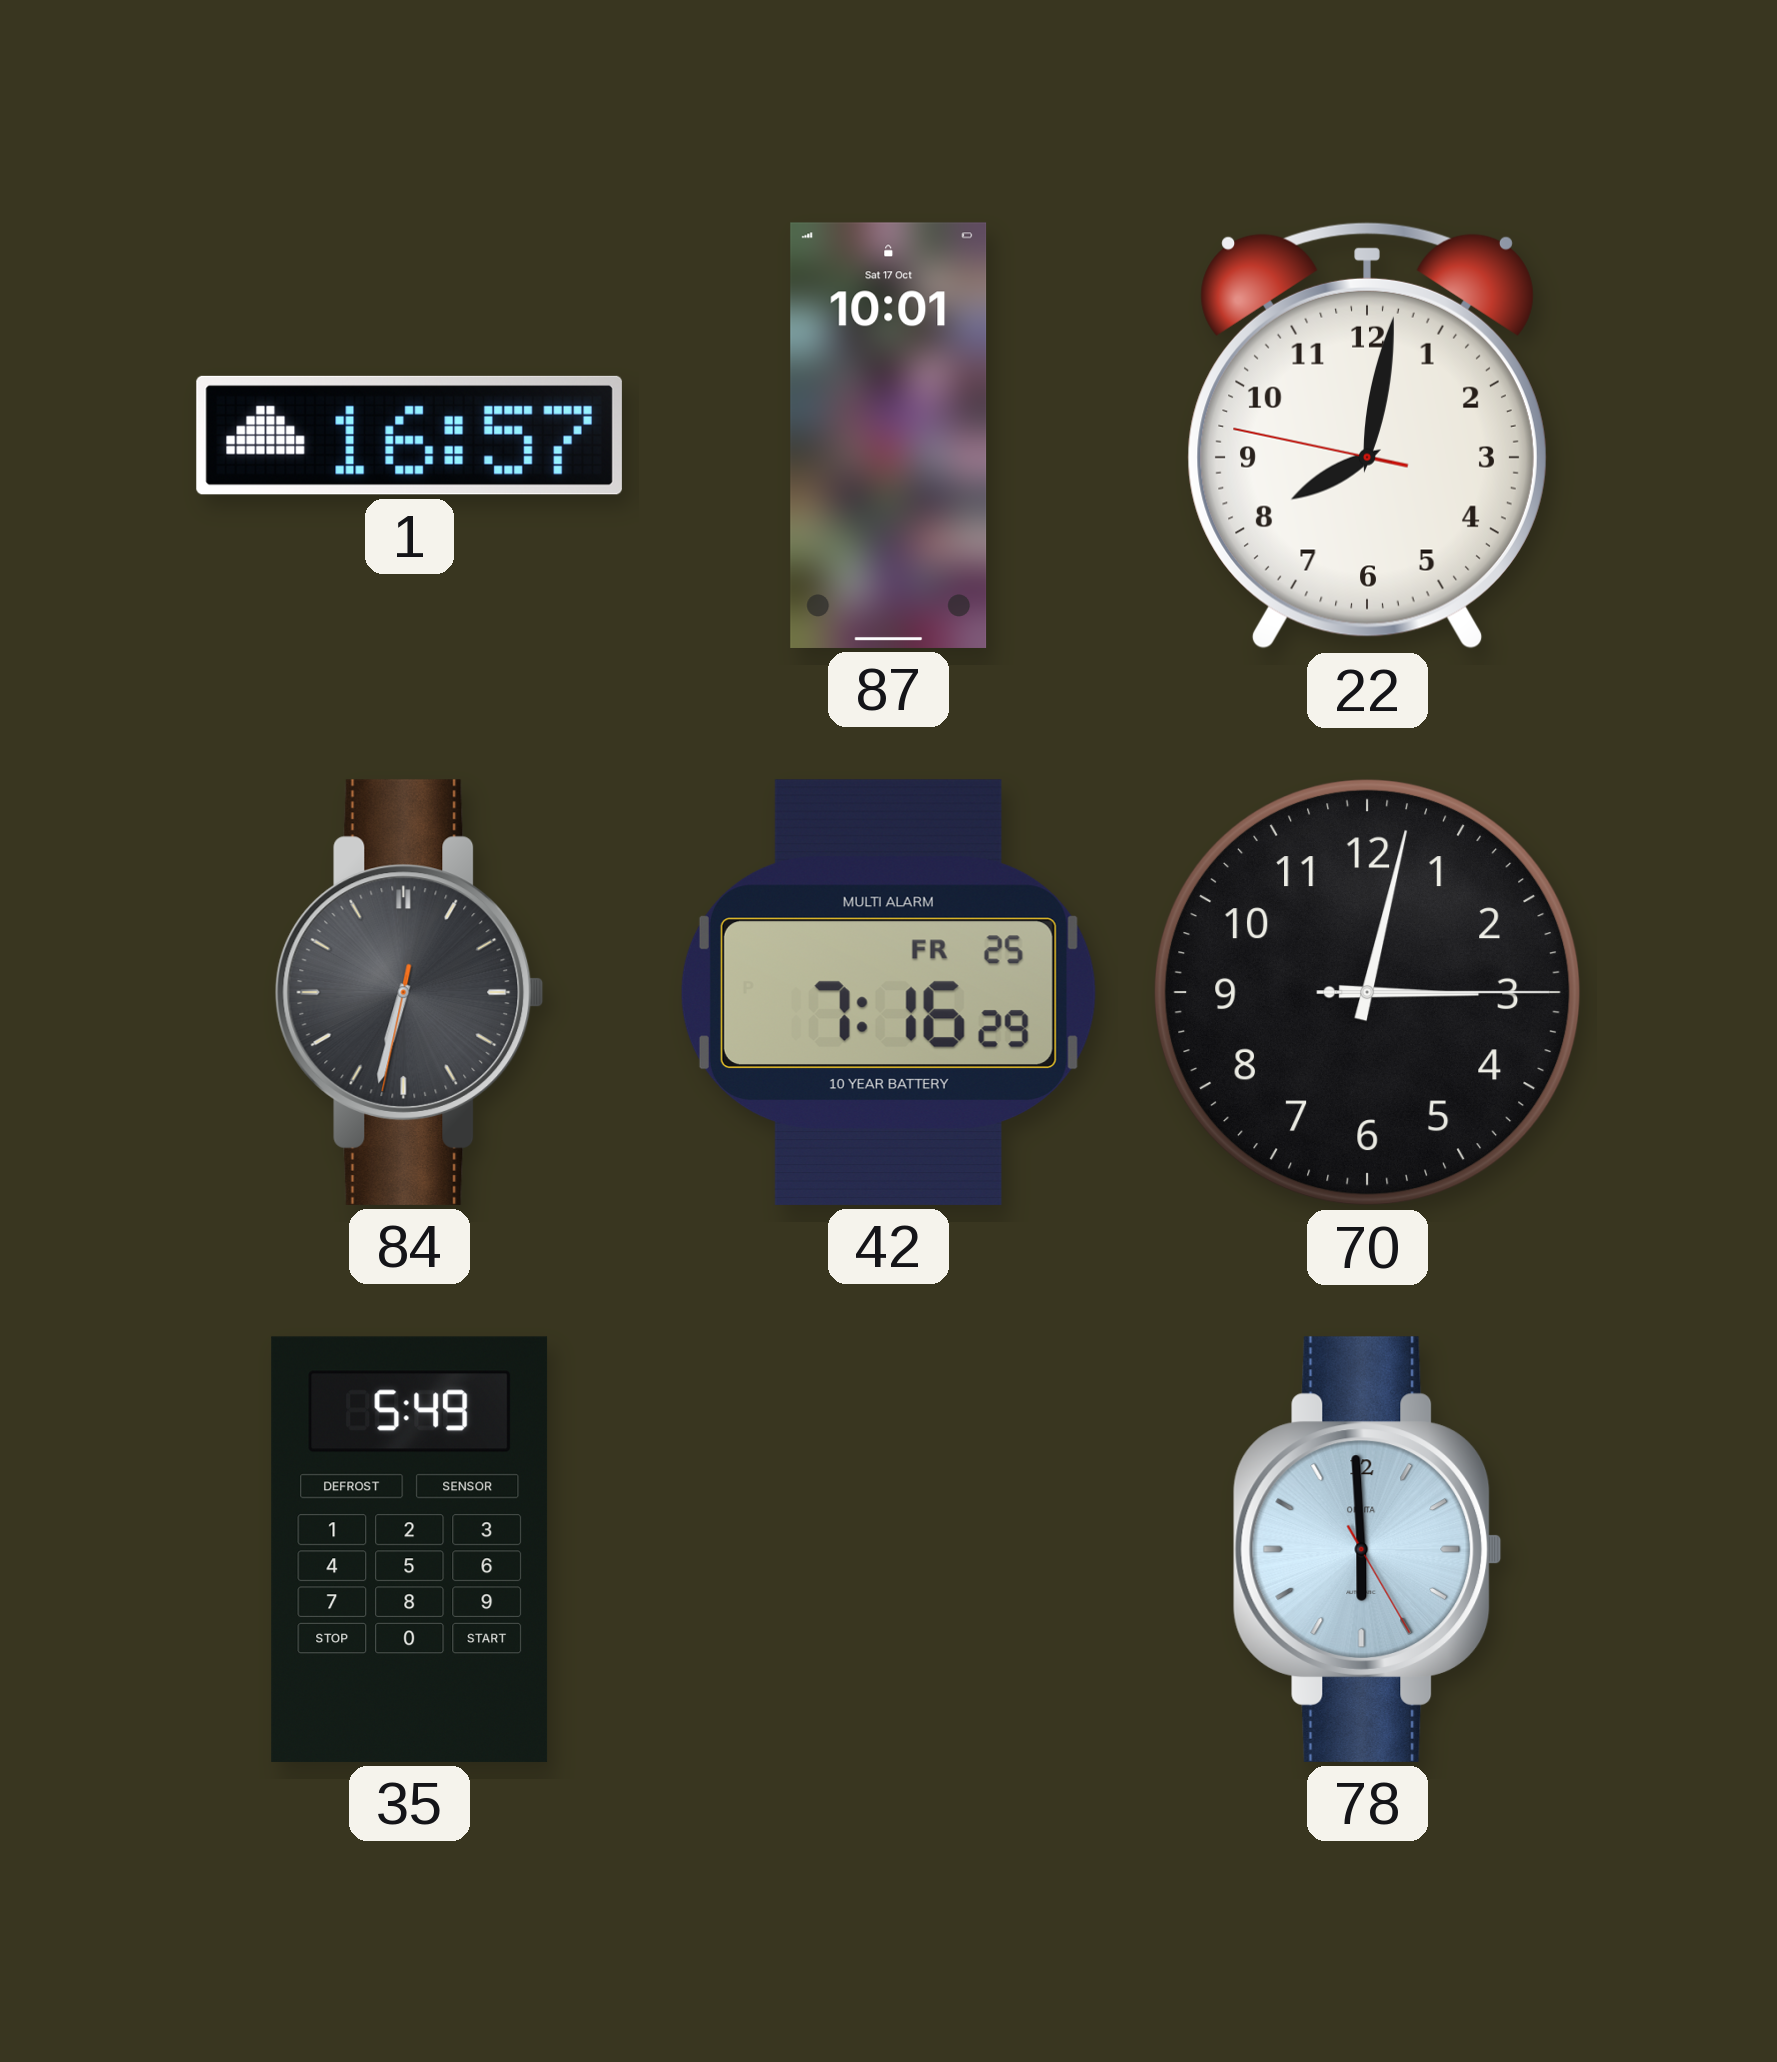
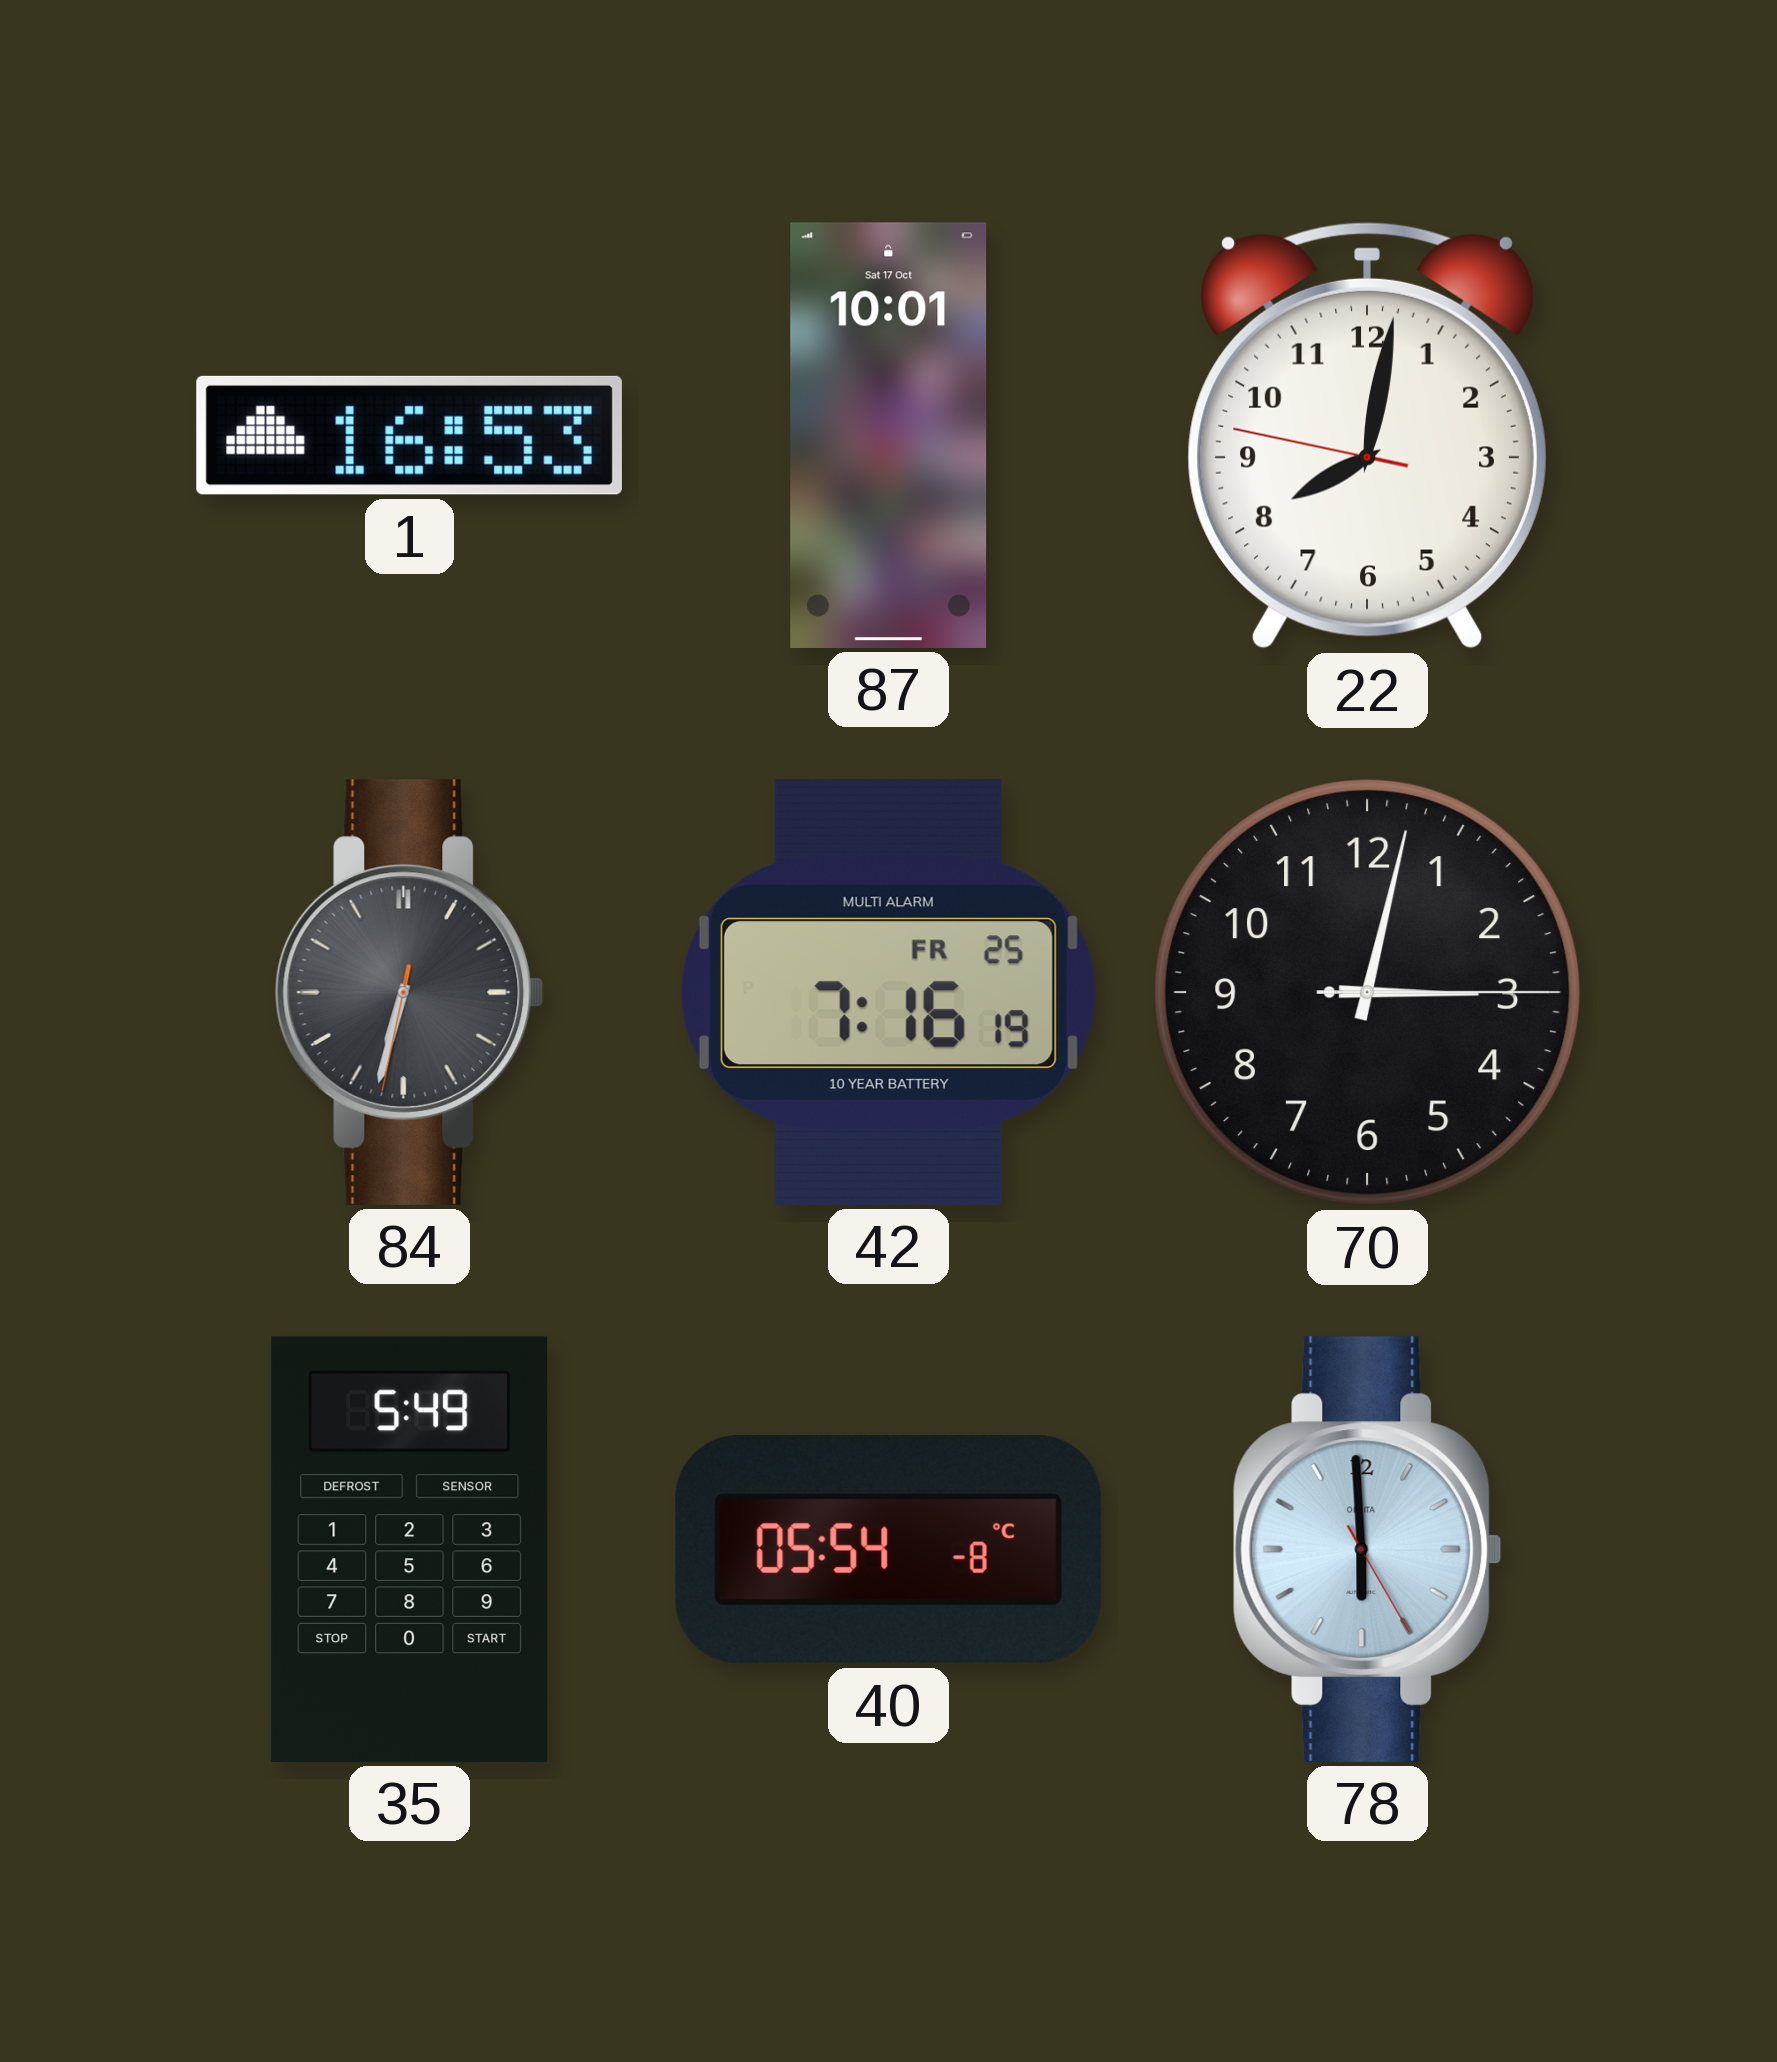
1: 16:57 -> 16:53
42: 7:16:29 -> 7:16:19
40: none -> 05:54
